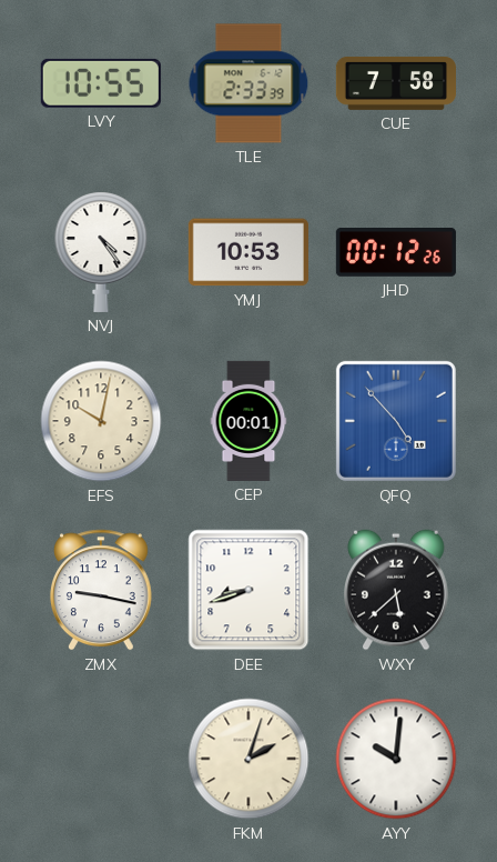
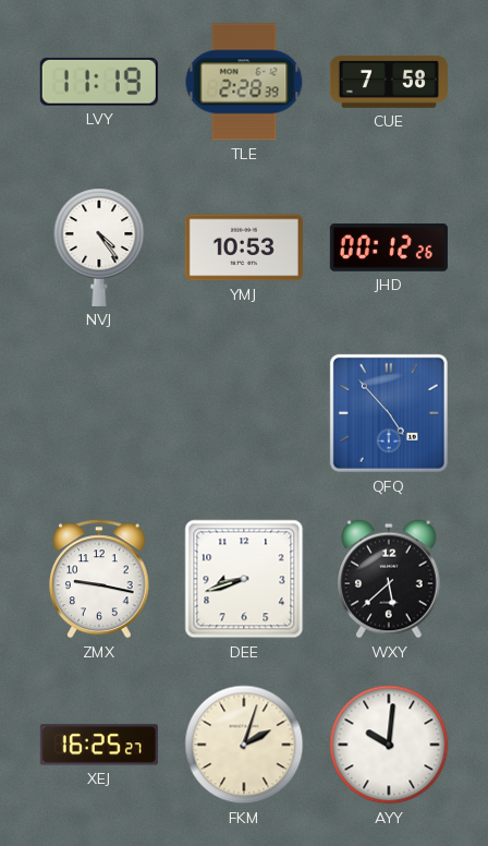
LVY: 10:55 -> 11:19
TLE: 2:33 -> 2:28
EFS: 10:02 -> none
CEP: 00:01 -> none
XEJ: none -> 16:25
